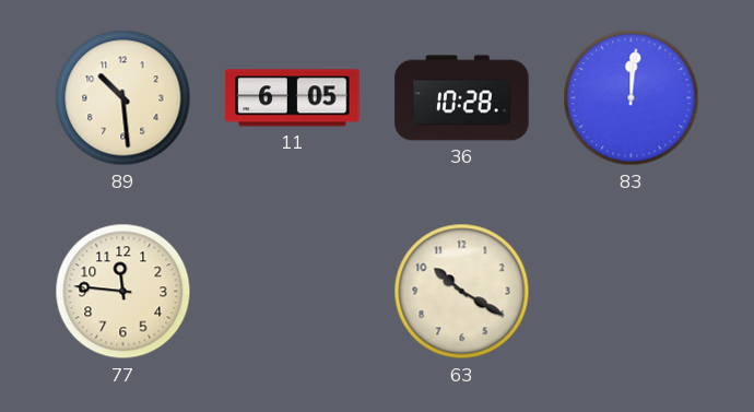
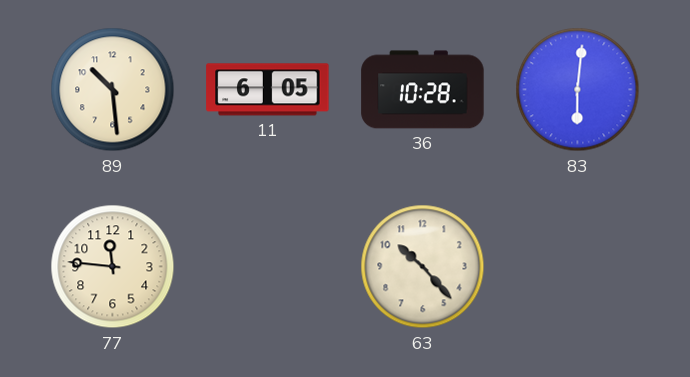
83: 12:01 -> 6:01
63: 10:20 -> 10:23
